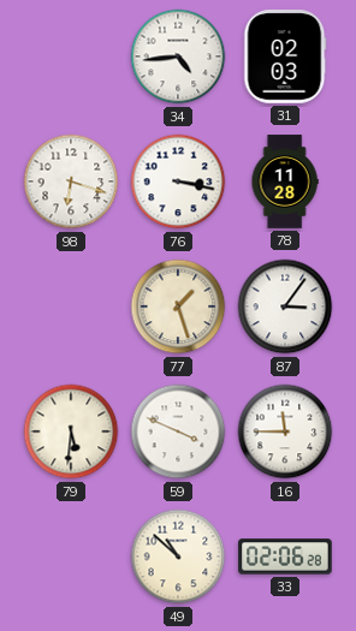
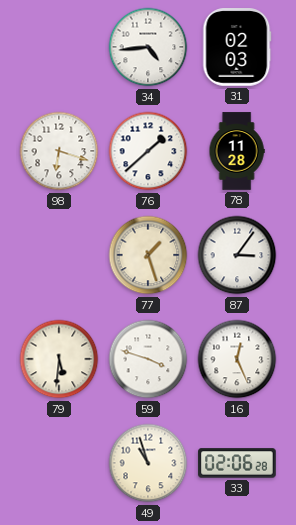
76: 3:17 -> 1:38
59: 3:49 -> 3:48
16: 11:45 -> 12:26
49: 10:52 -> 10:57
